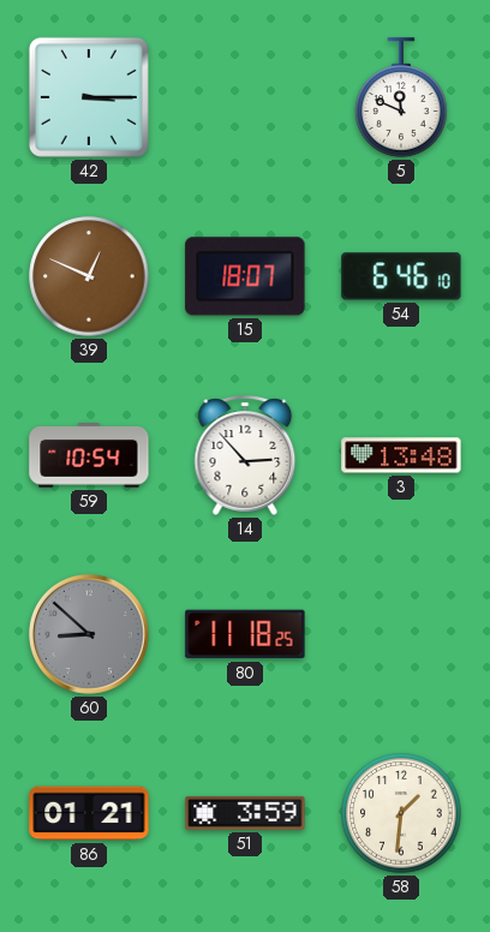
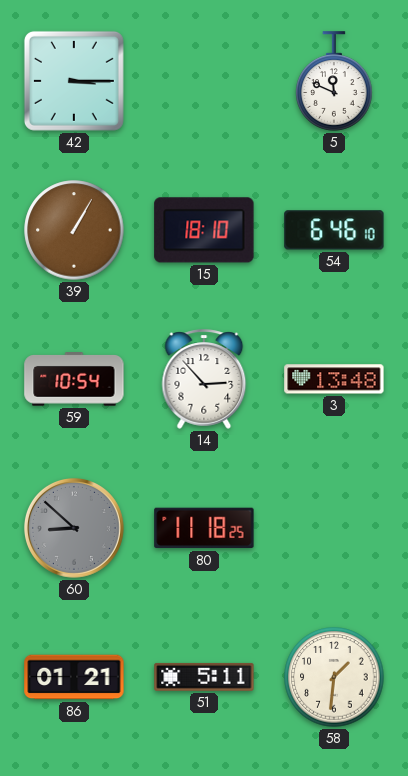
39: 12:49 -> 1:05
15: 18:07 -> 18:10
51: 3:59 -> 5:11
